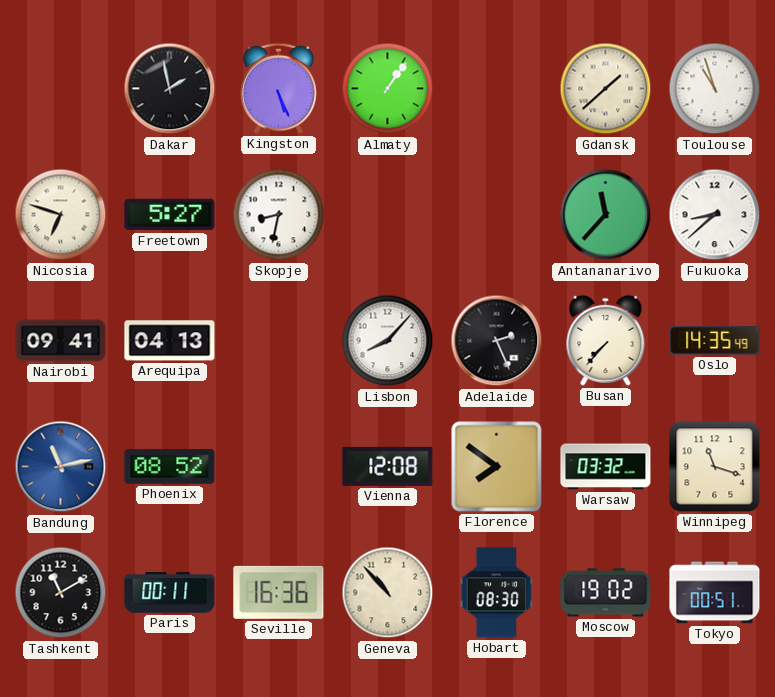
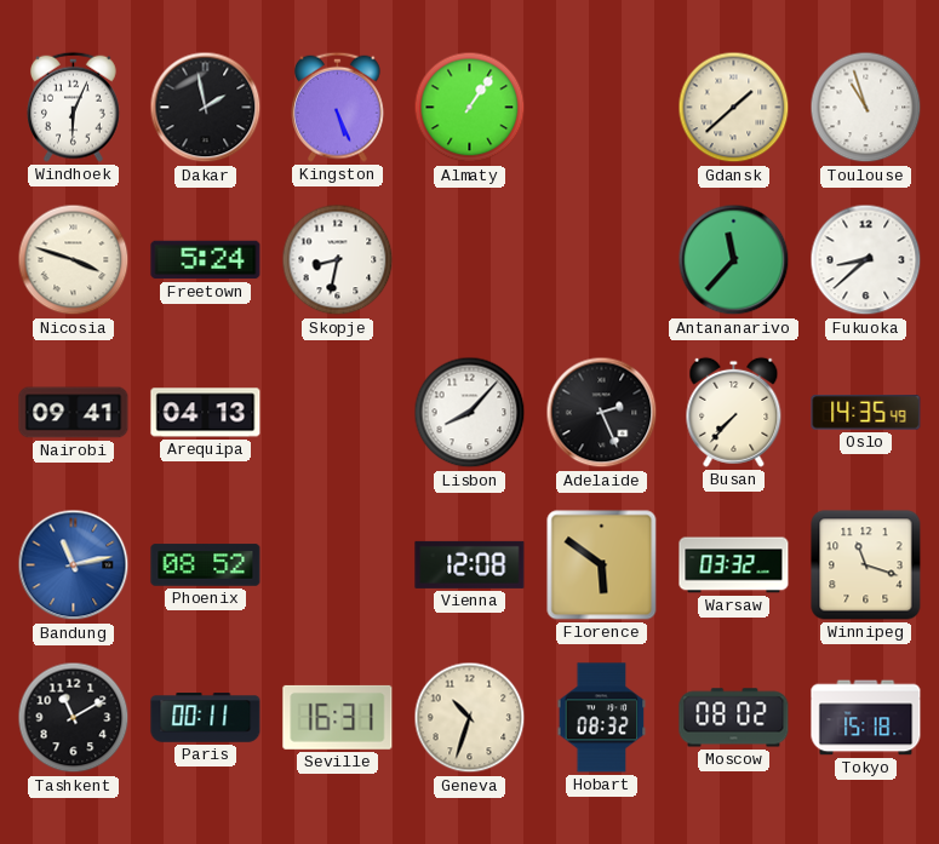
Windhoek: none -> 6:04
Nicosia: 6:48 -> 3:48
Freetown: 5:27 -> 5:24
Florence: 7:51 -> 5:51
Seville: 16:36 -> 16:31
Geneva: 10:53 -> 10:33
Hobart: 08:30 -> 08:32
Moscow: 19:02 -> 08:02
Tokyo: 00:51 -> 15:18
